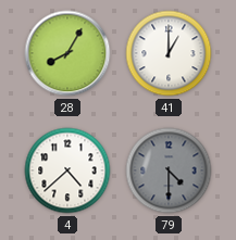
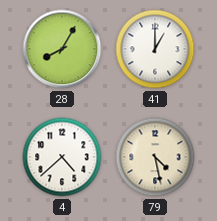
79: 4:30 -> 4:28
79 dial: grey -> cream
